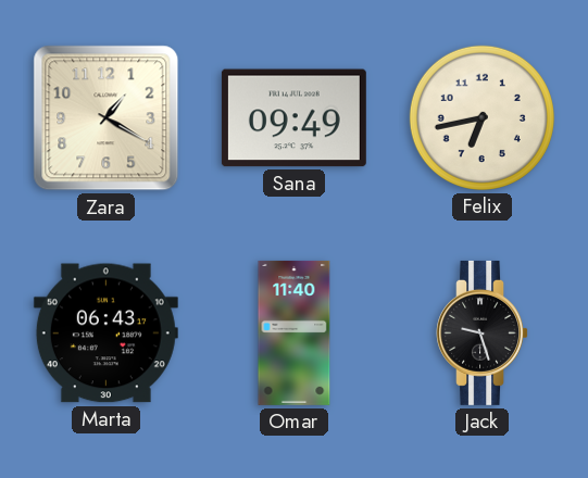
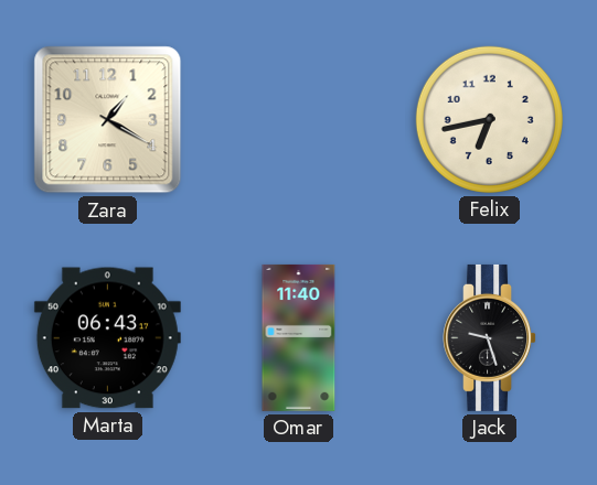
Sana: 09:49 -> none
